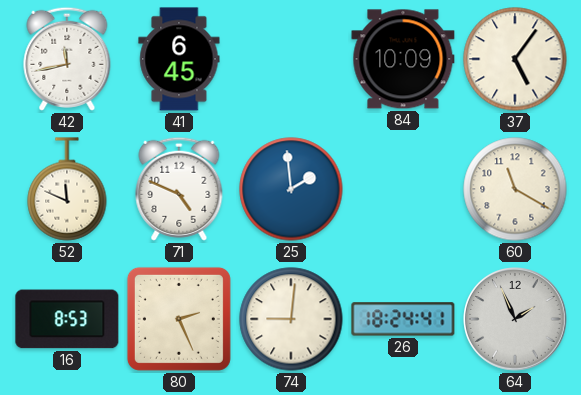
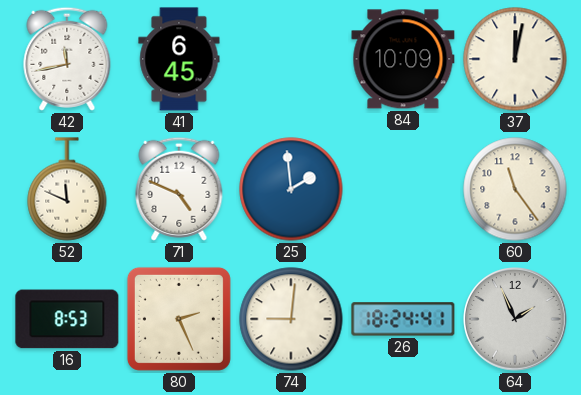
37: 5:06 -> 12:02
60: 11:20 -> 11:24
